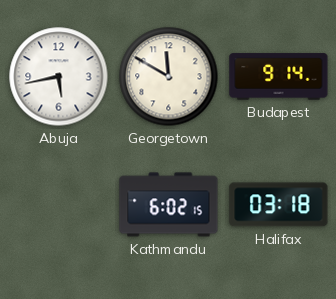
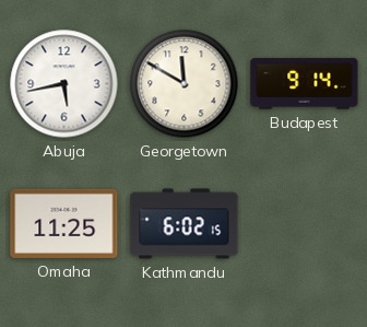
Omaha: none -> 11:25
Halifax: 03:18 -> none
